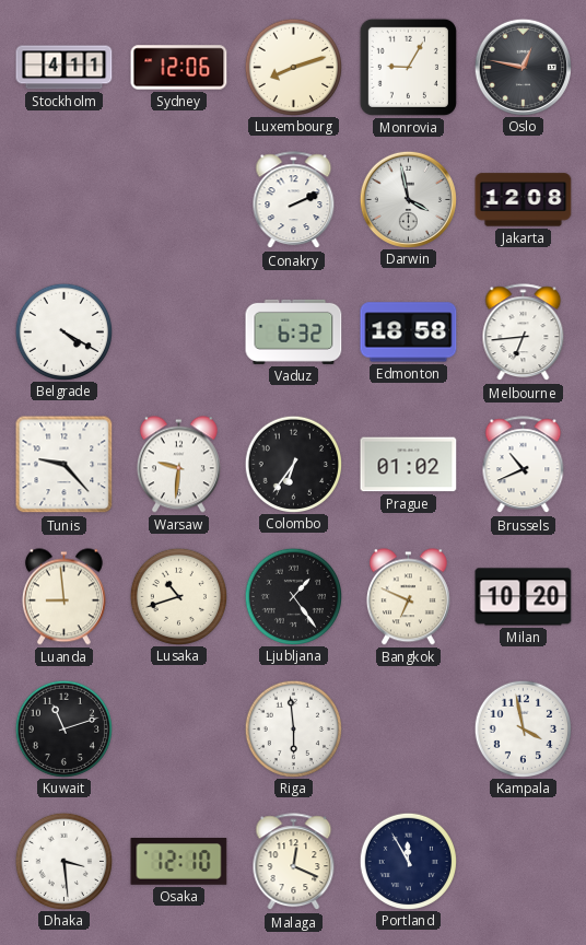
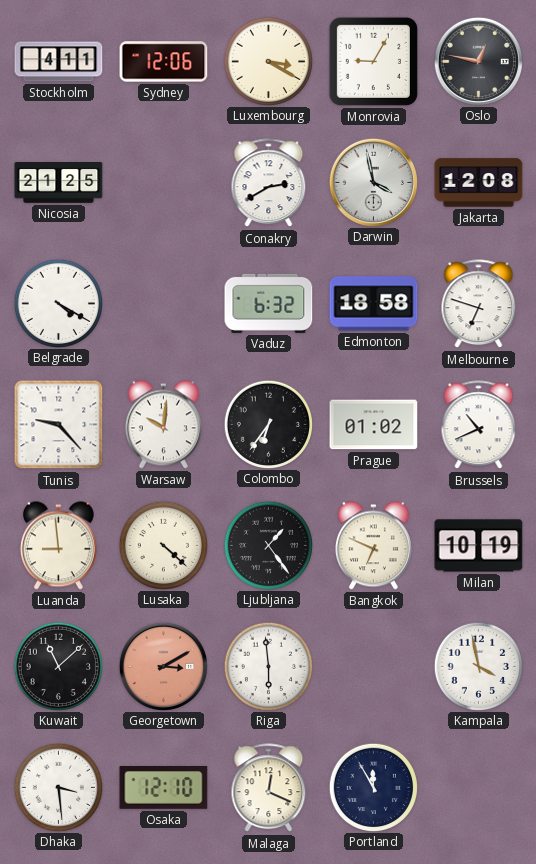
Luxembourg: 8:12 -> 3:20
Nicosia: none -> 21:25
Conakry: 2:11 -> 2:40
Melbourne: 6:44 -> 6:48
Warsaw: 9:31 -> 10:01
Lusaka: 10:42 -> 4:22
Milan: 10:20 -> 10:19
Kuwait: 11:12 -> 11:08
Georgetown: none -> 3:10
